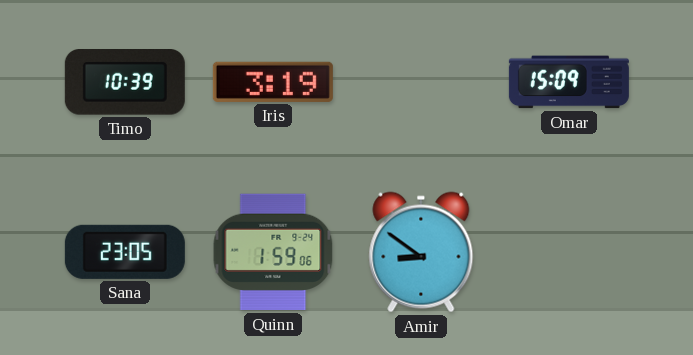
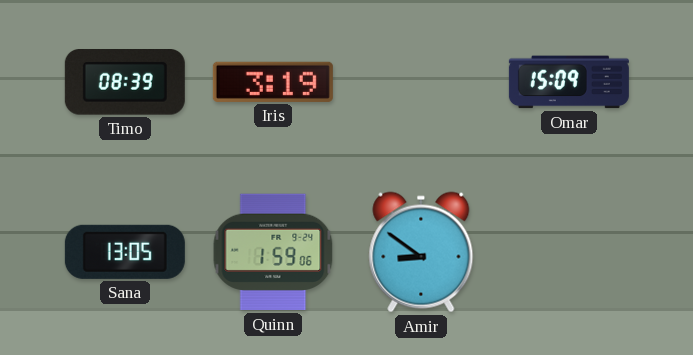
Timo: 10:39 -> 08:39
Sana: 23:05 -> 13:05
